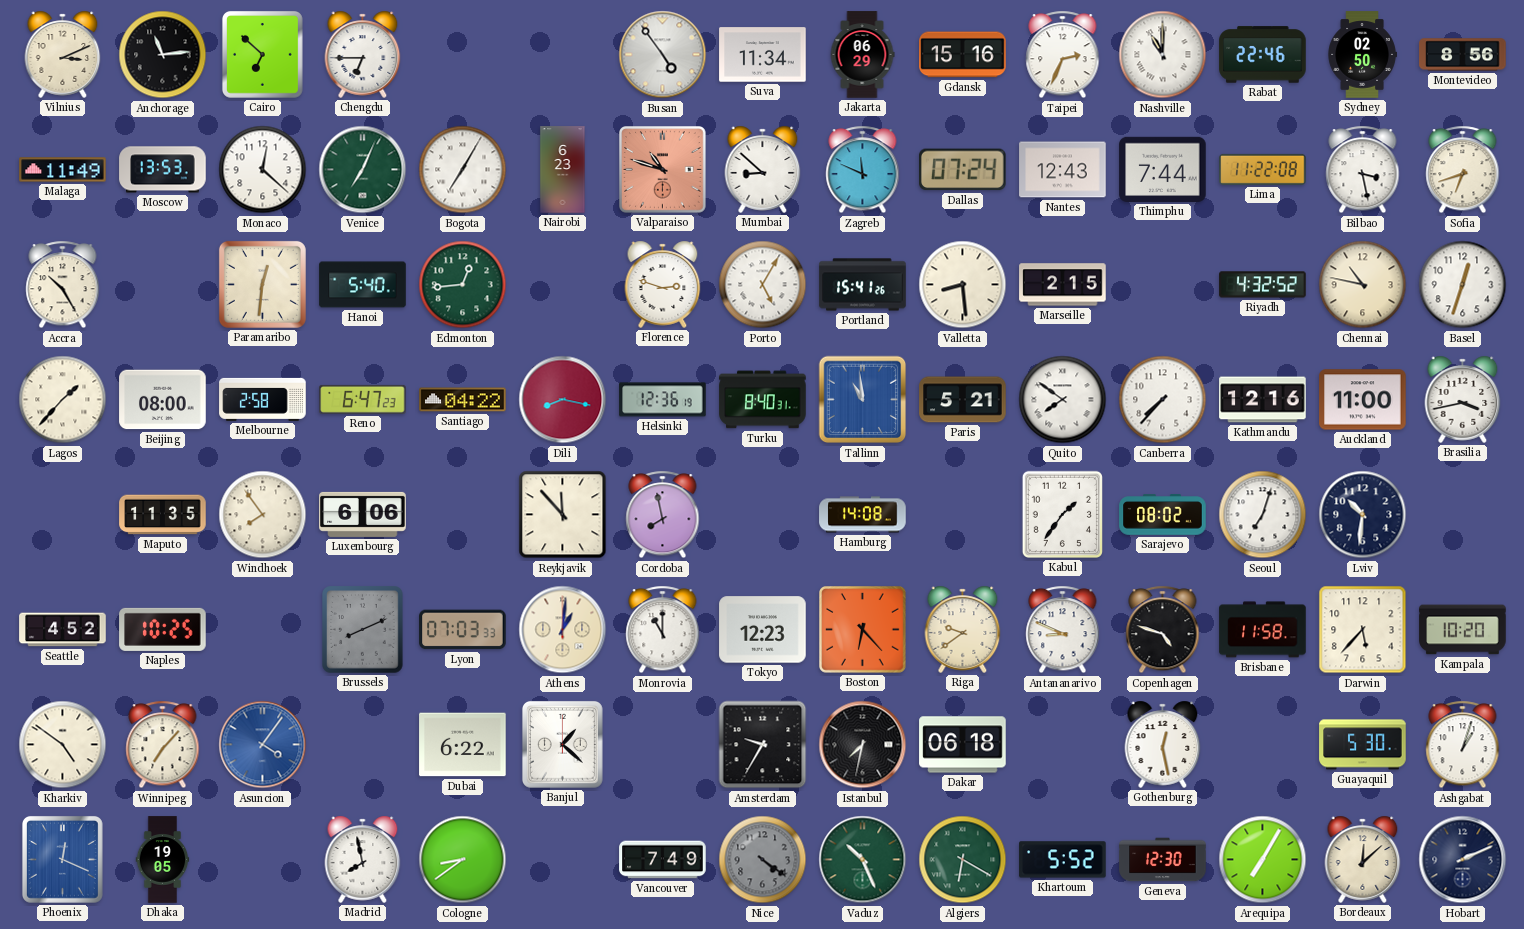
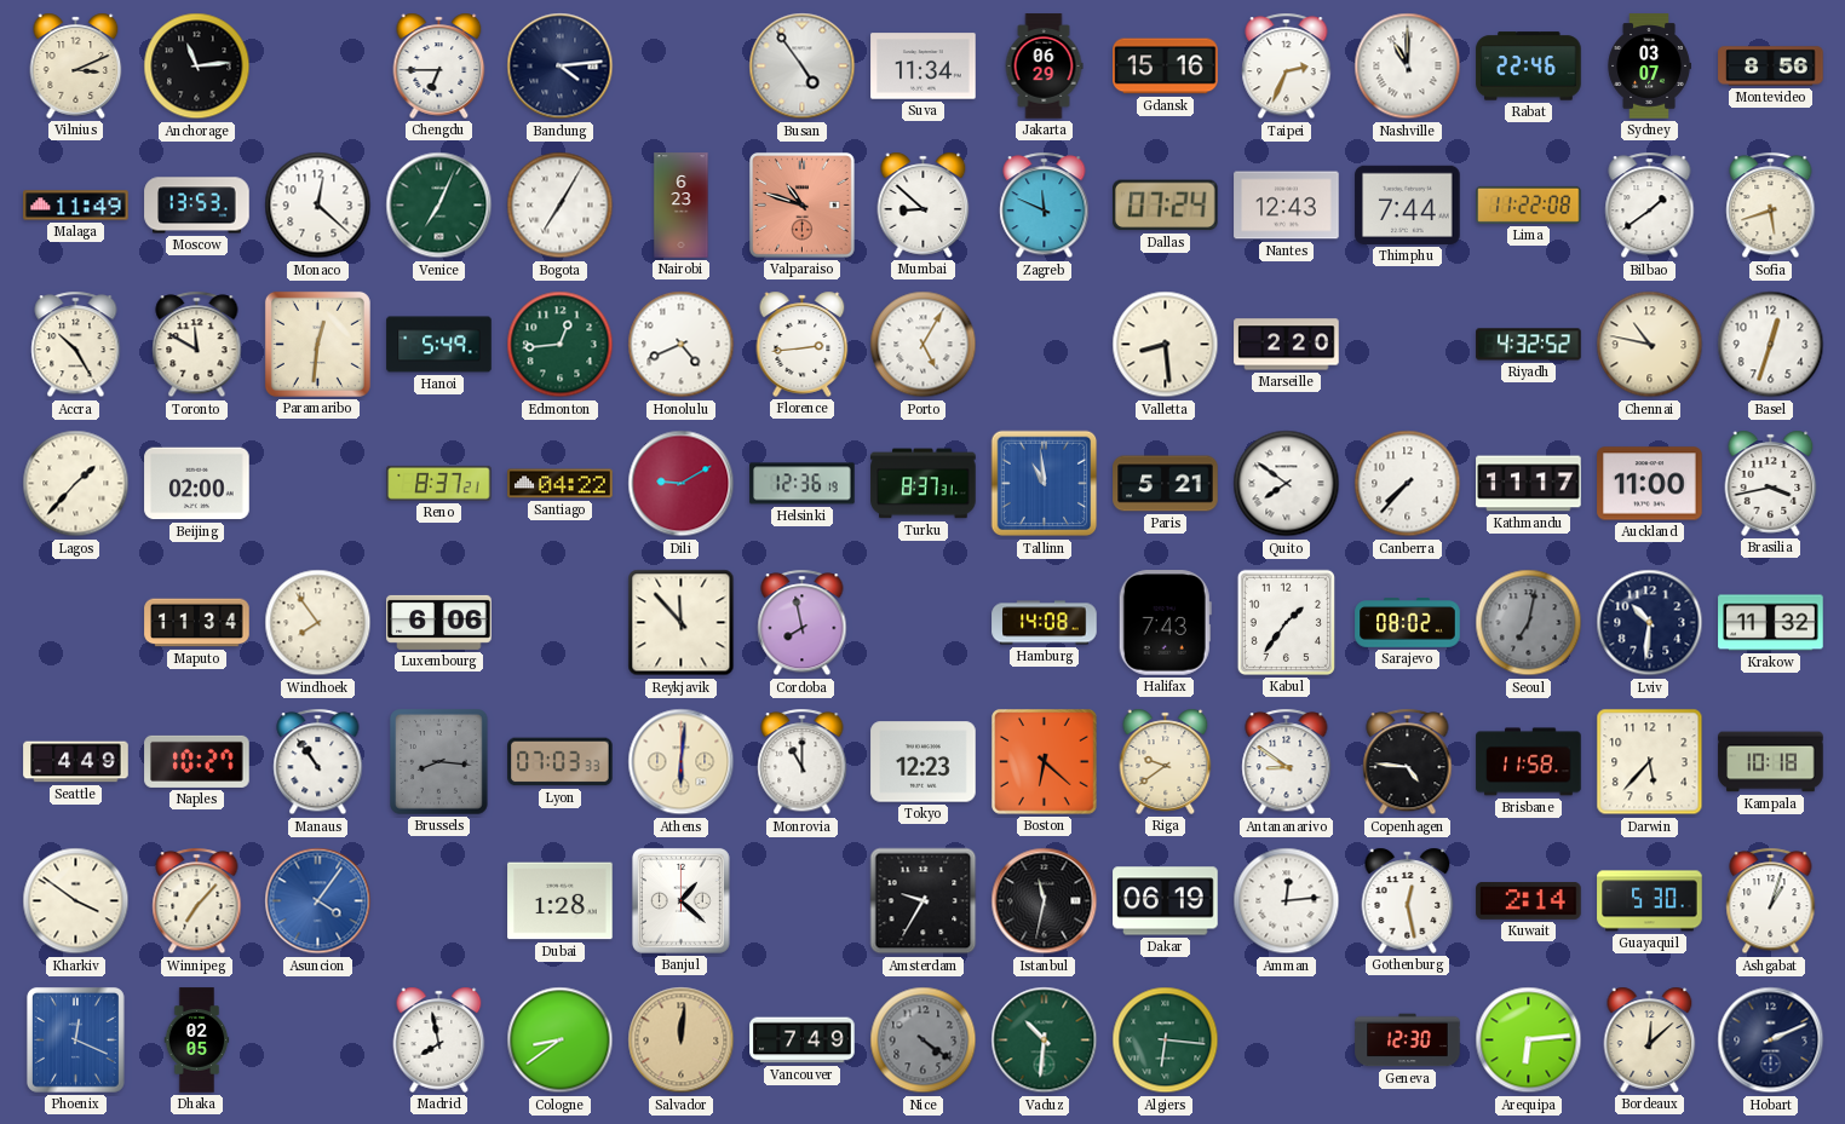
Cairo: 6:52 -> none
Bandung: none -> 4:14
Sydney: 02:50 -> 03:07
Bilbao: 3:28 -> 1:39
Sofia: 6:42 -> 5:42
Toronto: none -> 11:50
Hanoi: 5:40 -> 5:49
Honolulu: none -> 4:41
Florence: 2:48 -> 2:44
Portland: 15:41 -> none
Marseille: 2:15 -> 2:20
Beijing: 08:00 -> 02:00
Melbourne: 2:58 -> none
Reno: 6:47 -> 8:37
Dili: 8:17 -> 9:10
Turku: 8:40 -> 8:37
Kathmandu: 12:16 -> 11:17
Maputo: 11:35 -> 11:34
Halifax: none -> 7:43
Seoul: 7:03 -> 7:02
Seoul dial: white -> grey
Krakow: none -> 11:32
Seattle: 4:52 -> 4:49
Naples: 10:25 -> 10:27
Manaus: none -> 10:54
Brussels: 8:11 -> 8:16
Athens: 1:01 -> 6:01
Boston: 6:23 -> 6:22
Antananarivo: 8:49 -> 8:51
Copenhagen: 4:48 -> 4:46
Kampala: 10:20 -> 10:18
Kharkiv: 4:51 -> 3:51
Dubai: 6:22 -> 1:28
Istanbul: 7:32 -> 11:32
Dakar: 06:18 -> 06:19
Amman: none -> 12:14
Kuwait: none -> 2:14
Dhaka: 19:05 -> 02:05
Salvador: none -> 12:01
Vaduz: 10:26 -> 10:31
Algiers: 6:20 -> 6:16
Khartoum: 5:52 -> none
Arequipa: 7:05 -> 6:14
